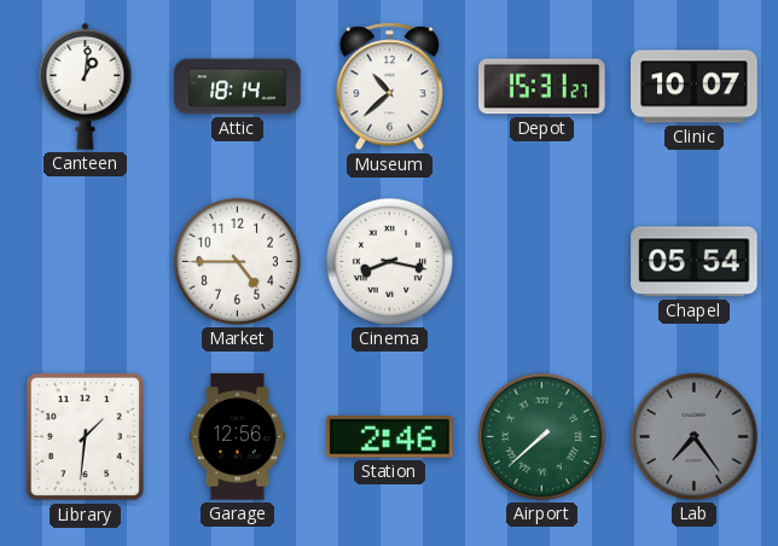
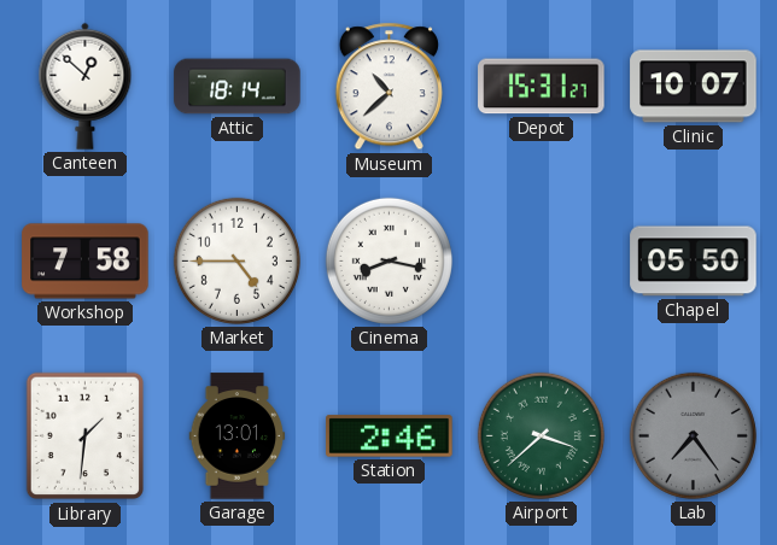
Canteen: 1:01 -> 12:52
Workshop: none -> 7:58
Chapel: 05:54 -> 05:50
Garage: 12:56 -> 13:01
Airport: 7:38 -> 3:38
